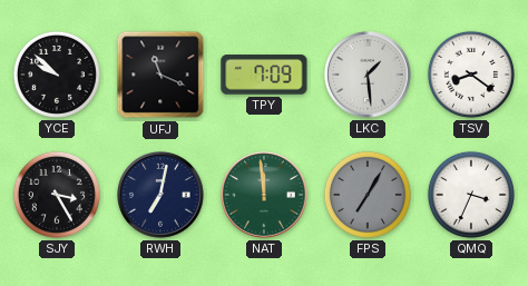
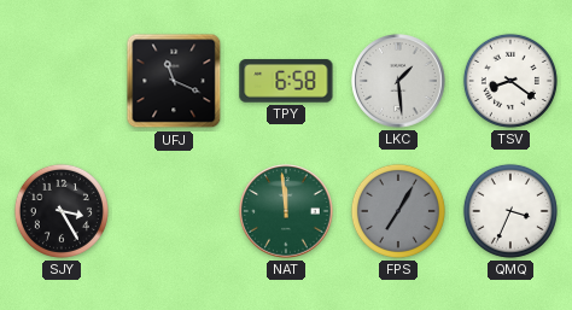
YCE: 9:52 -> none
TPY: 7:09 -> 6:58
RWH: 7:02 -> none
